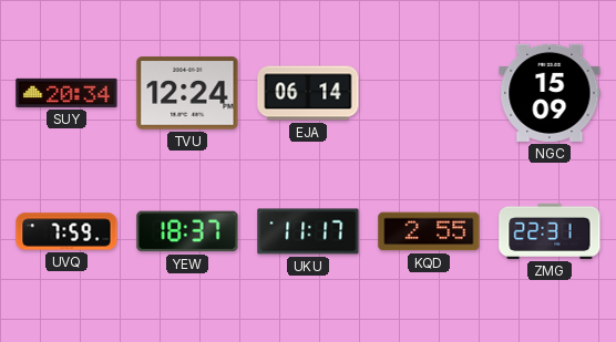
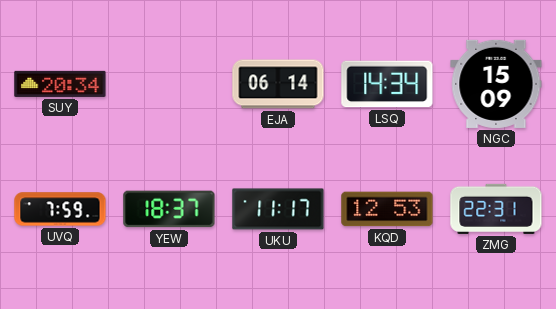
TVU: 12:24 -> none
LSQ: none -> 14:34
KQD: 2:55 -> 12:53
